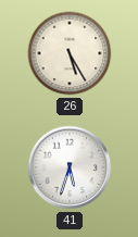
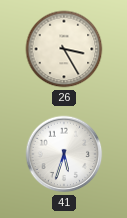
26: 5:25 -> 3:25
